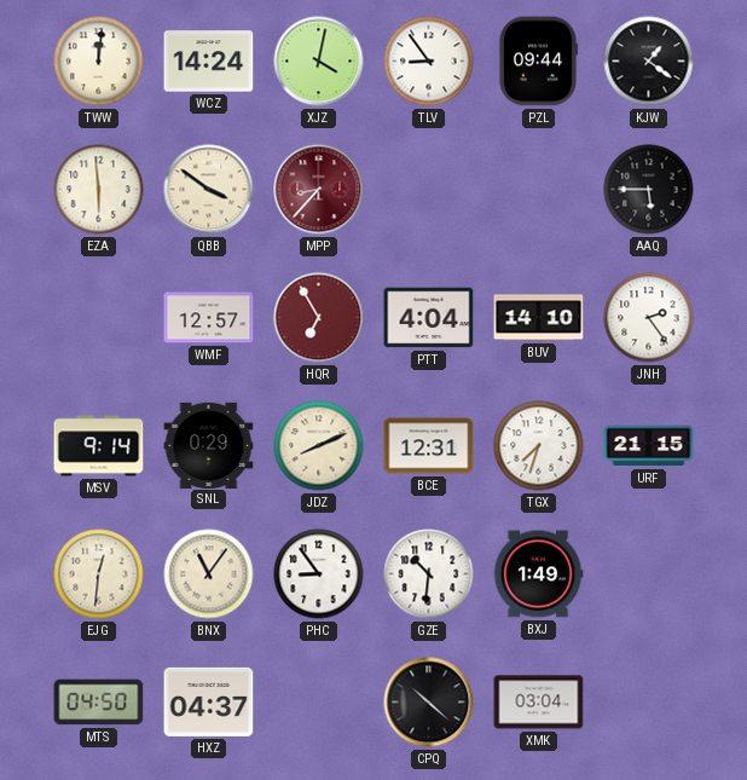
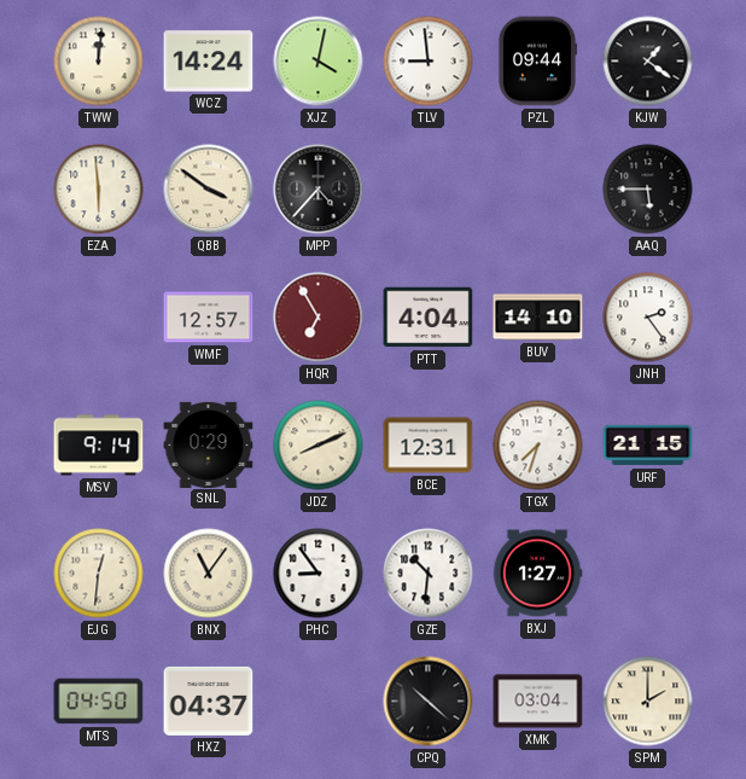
TLV: 8:54 -> 8:59
MPP: 8:37 -> 4:37
MPP dial: burgundy -> black
BXJ: 1:49 -> 1:27
SPM: none -> 2:00
